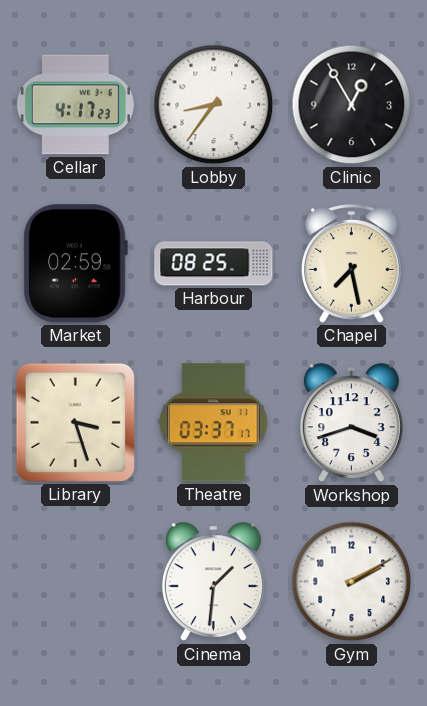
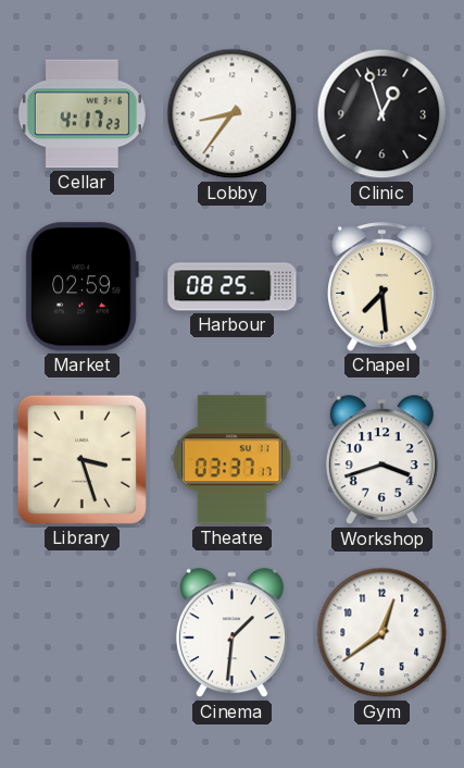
Clinic: 12:55 -> 12:57
Chapel: 7:28 -> 7:29
Gym: 2:10 -> 12:39
